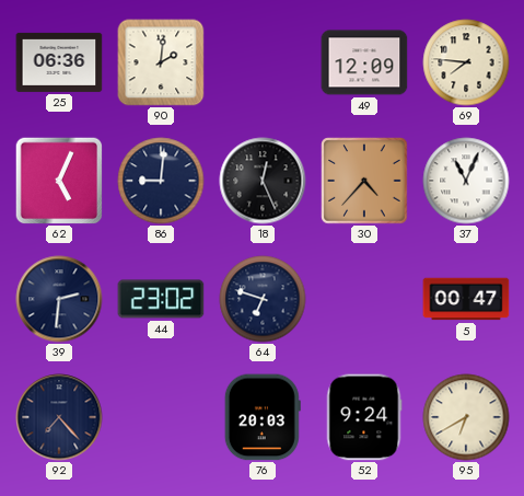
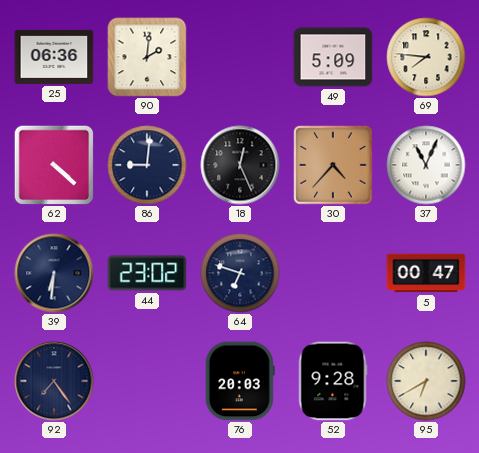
49: 12:09 -> 5:09
62: 5:04 -> 4:22
39: 2:31 -> 6:31
92: 7:23 -> 7:24
52: 9:24 -> 9:28
